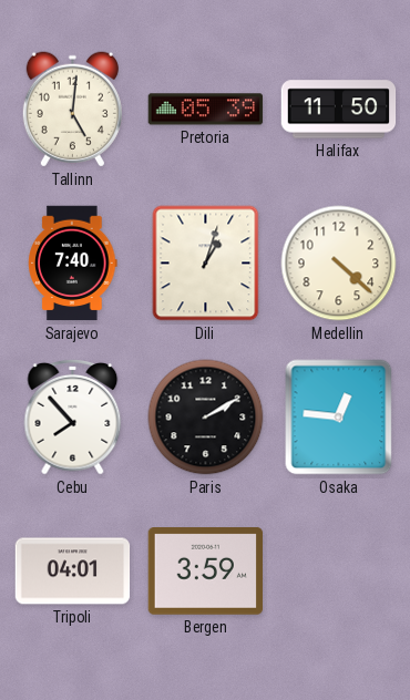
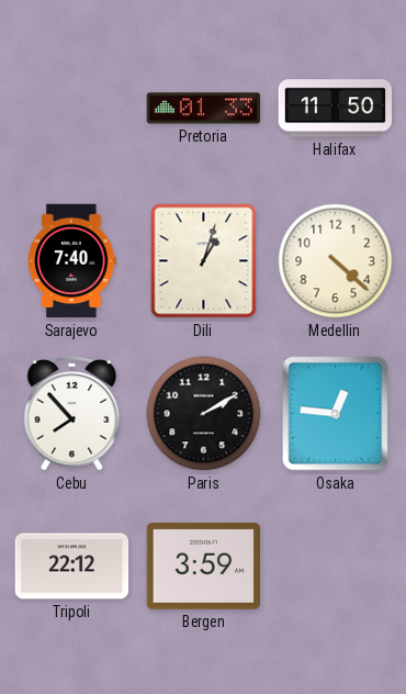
Tallinn: 5:01 -> none
Pretoria: 05:39 -> 01:33
Tripoli: 04:01 -> 22:12
